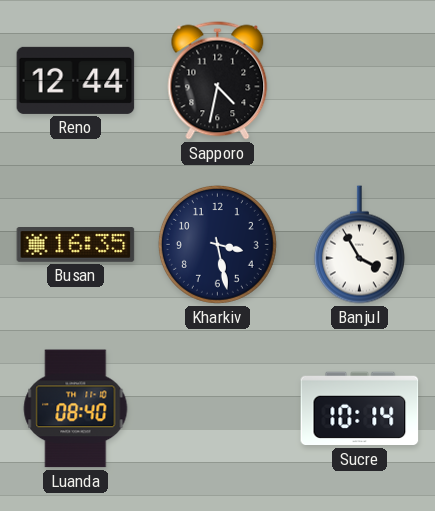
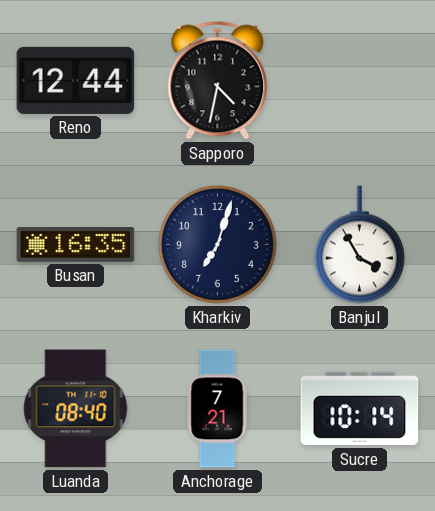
Kharkiv: 3:28 -> 7:03
Anchorage: none -> 7:21
